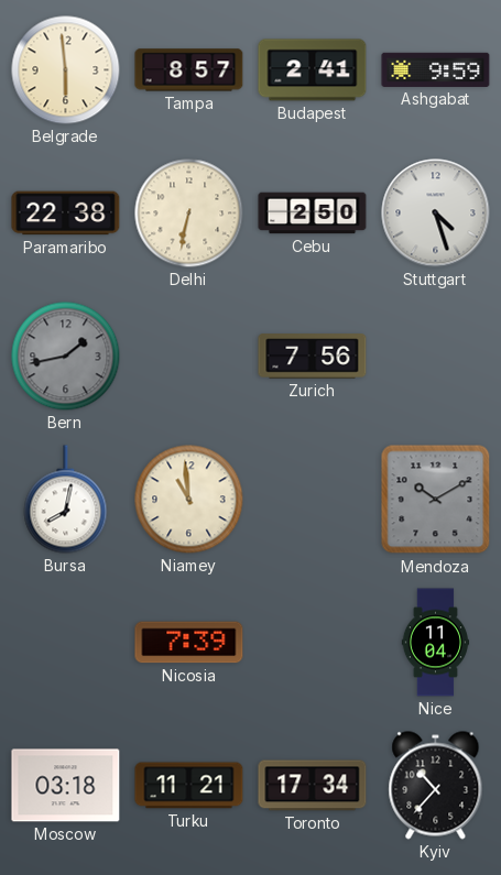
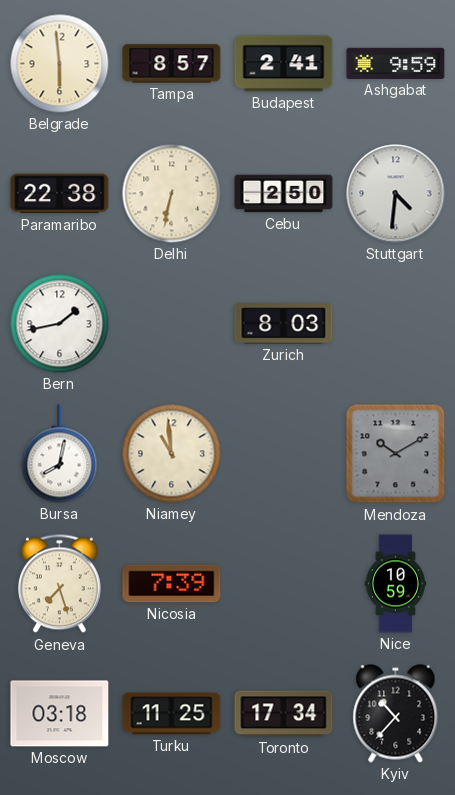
Stuttgart: 4:27 -> 4:31
Bern dial: grey -> white
Zurich: 7:56 -> 8:03
Geneva: none -> 7:27
Nice: 11:04 -> 10:59
Turku: 11:21 -> 11:25
